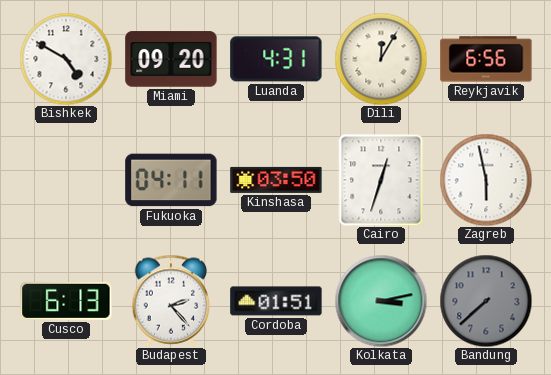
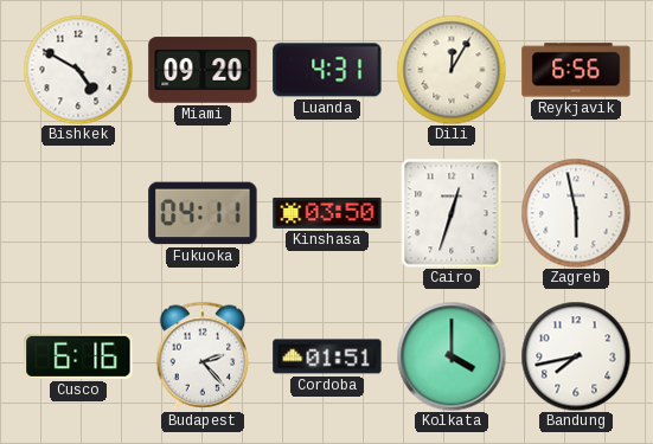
Cusco: 6:13 -> 6:16
Kolkata: 3:13 -> 4:00
Bandung: 7:38 -> 7:43
Bandung dial: grey -> white
